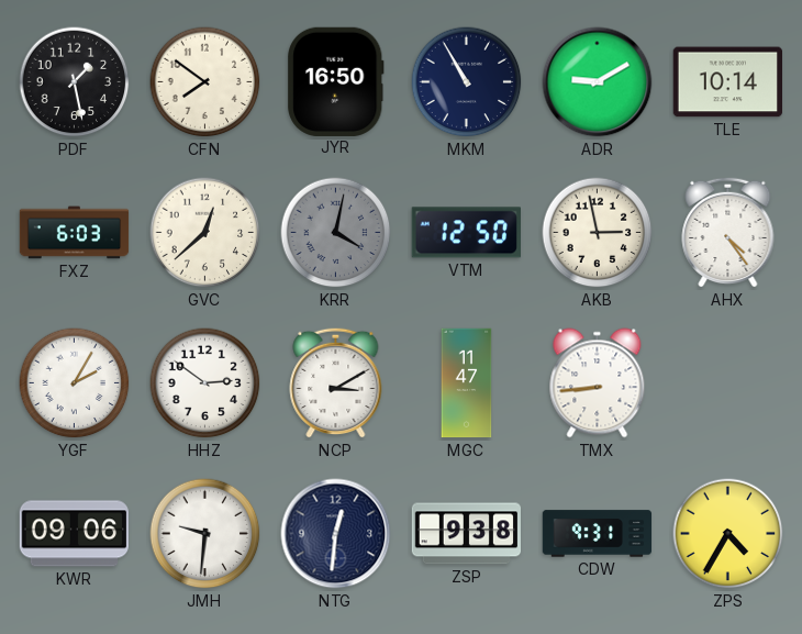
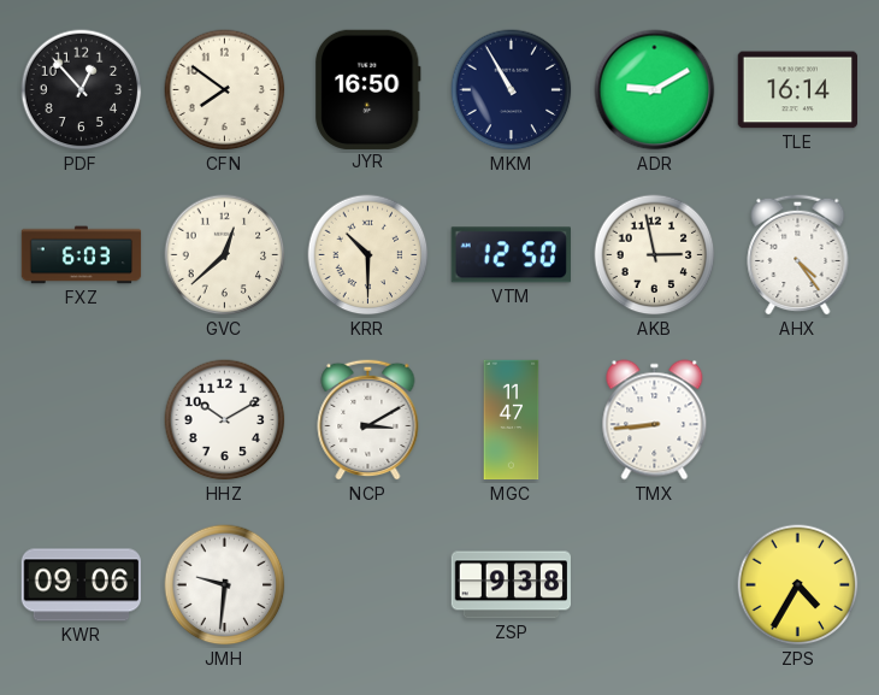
PDF: 1:28 -> 12:53
TLE: 10:14 -> 16:14
KRR: 4:02 -> 10:30
KRR dial: grey -> cream
YGF: 2:05 -> none
HHZ: 2:51 -> 10:10
NTG: 12:31 -> none
CDW: 9:31 -> none
